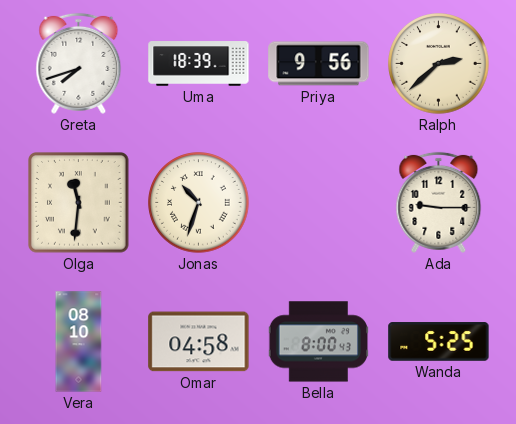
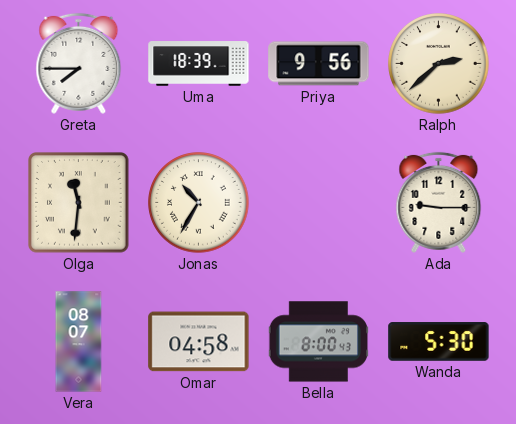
Greta: 7:42 -> 7:45
Jonas: 10:33 -> 10:35
Vera: 08:10 -> 08:07
Wanda: 5:25 -> 5:30
